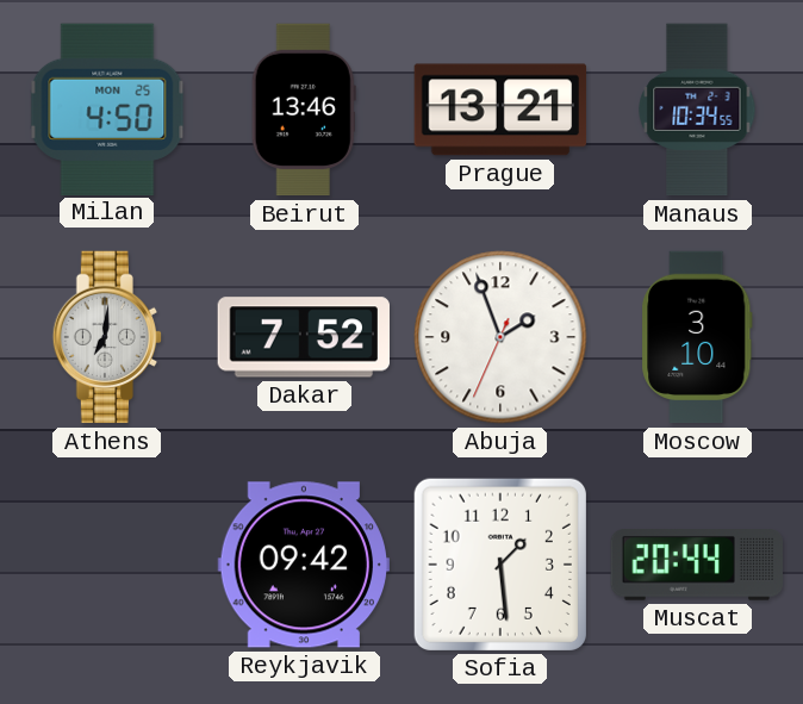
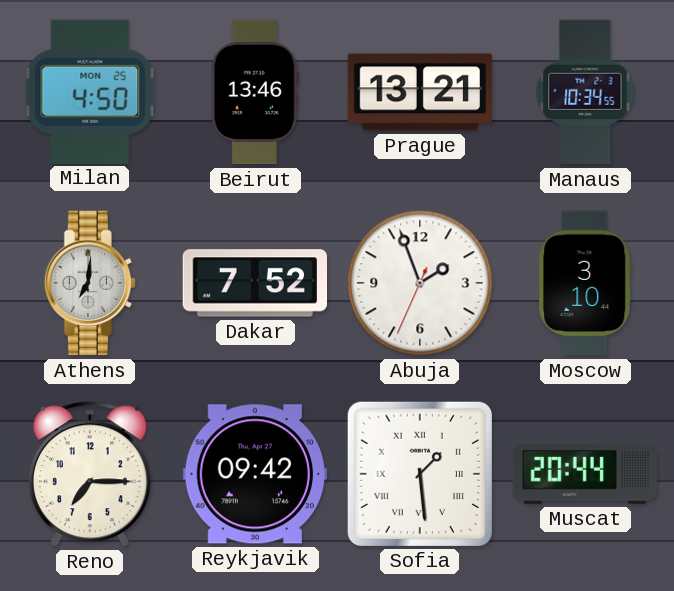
Reno: none -> 7:15
Sofia numerals: Arabic -> Roman
